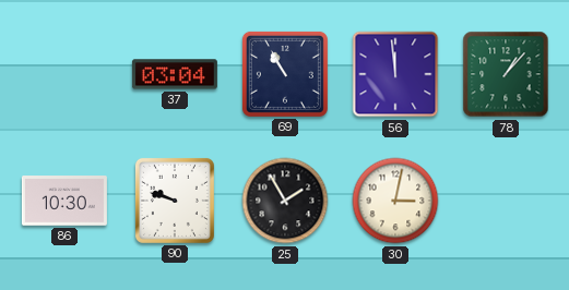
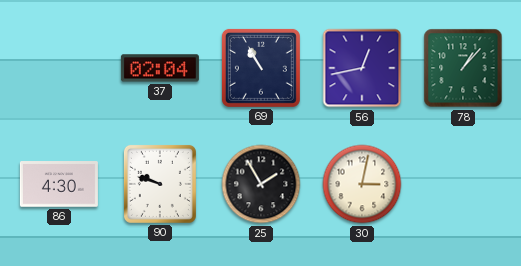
37: 03:04 -> 02:04
56: 11:59 -> 12:43
86: 10:30 -> 4:30
